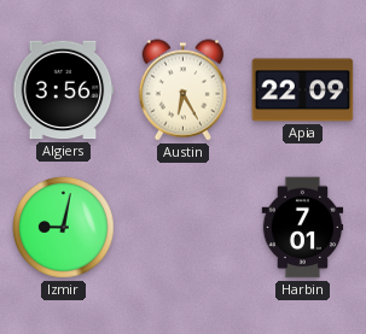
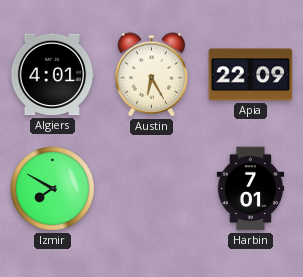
Algiers: 3:56 -> 4:01
Izmir: 9:02 -> 7:50
